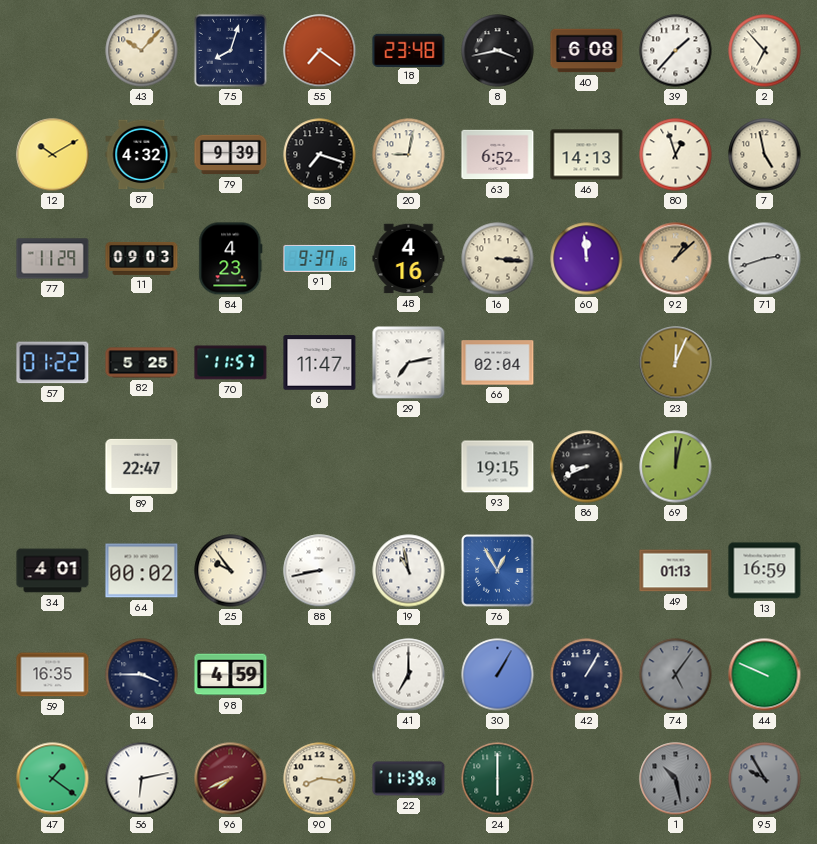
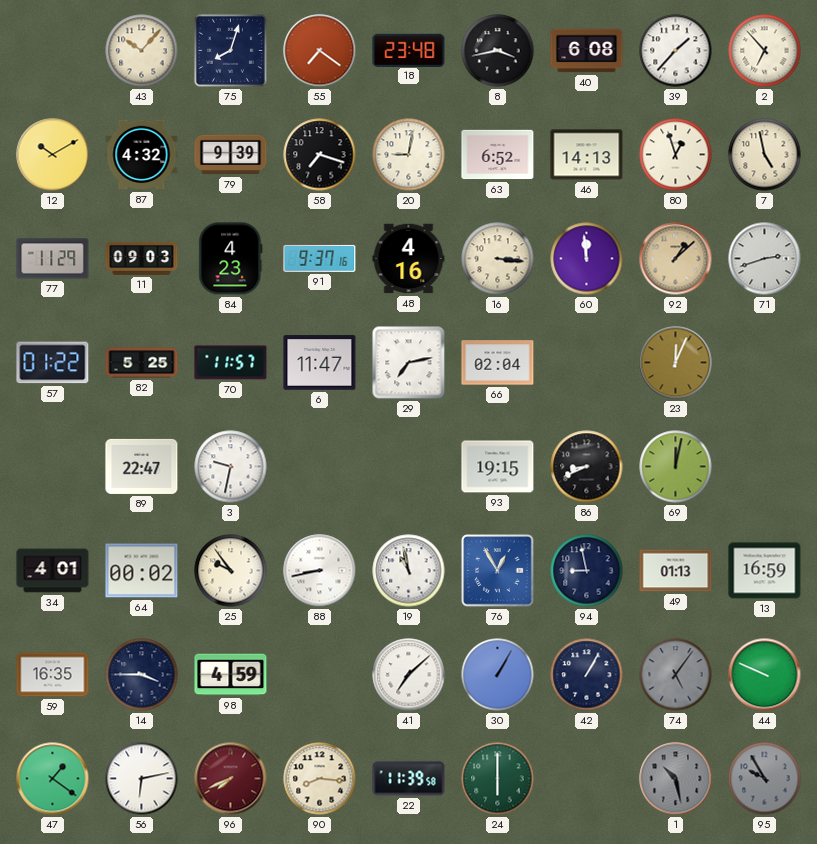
3: none -> 9:32
94: none -> 8:58
41: 7:00 -> 7:08
